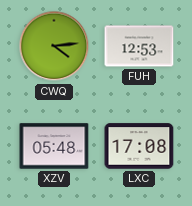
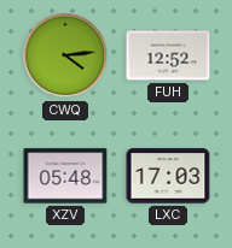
FUH: 12:53 -> 12:52
LXC: 17:08 -> 17:03
